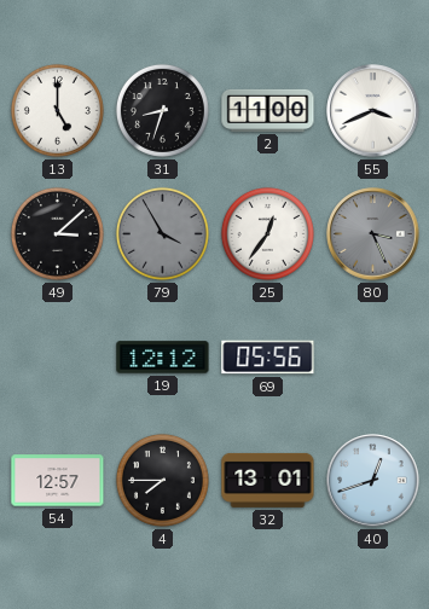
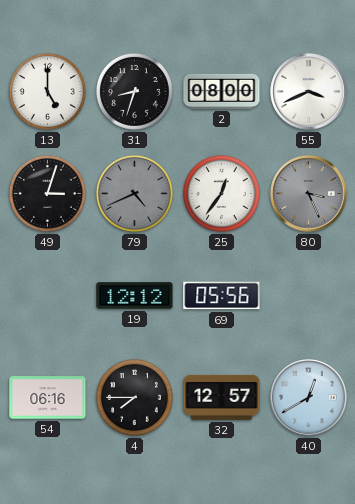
2: 11:00 -> 08:00
49: 3:08 -> 3:03
79: 3:55 -> 4:41
54: 12:57 -> 06:16
32: 13:01 -> 12:57
40: 12:42 -> 12:40
